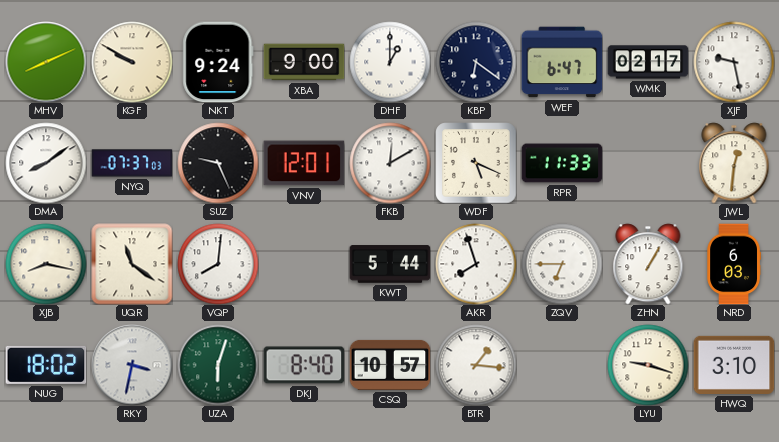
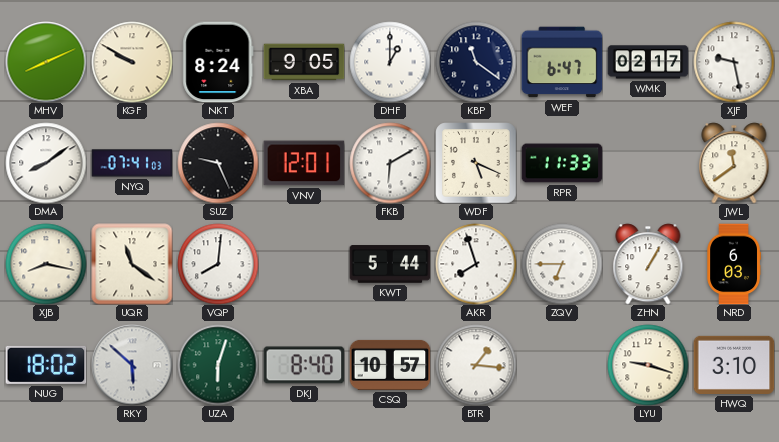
NKT: 9:24 -> 8:24
XBA: 9:00 -> 9:05
KBP: 6:21 -> 11:21
NYQ: 07:37 -> 07:41
FKB: 12:10 -> 6:10
JWL: 12:31 -> 11:39
RKY: 3:32 -> 5:52
